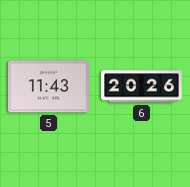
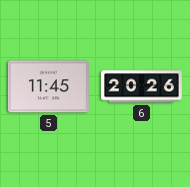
5: 11:43 -> 11:45
